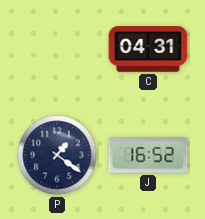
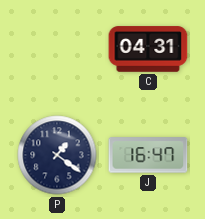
J: 16:52 -> 16:47
